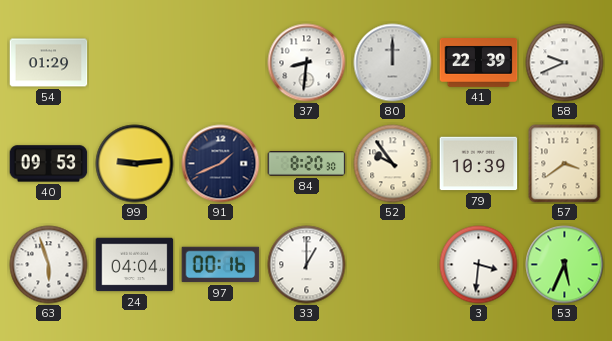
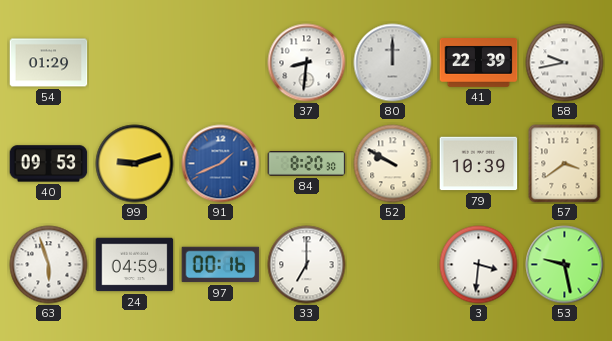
58: 9:41 -> 9:43
99: 9:14 -> 9:12
91 dial: navy -> blue
52: 9:54 -> 9:50
24: 04:04 -> 04:59
33: 1:00 -> 7:00
53: 5:34 -> 9:28
